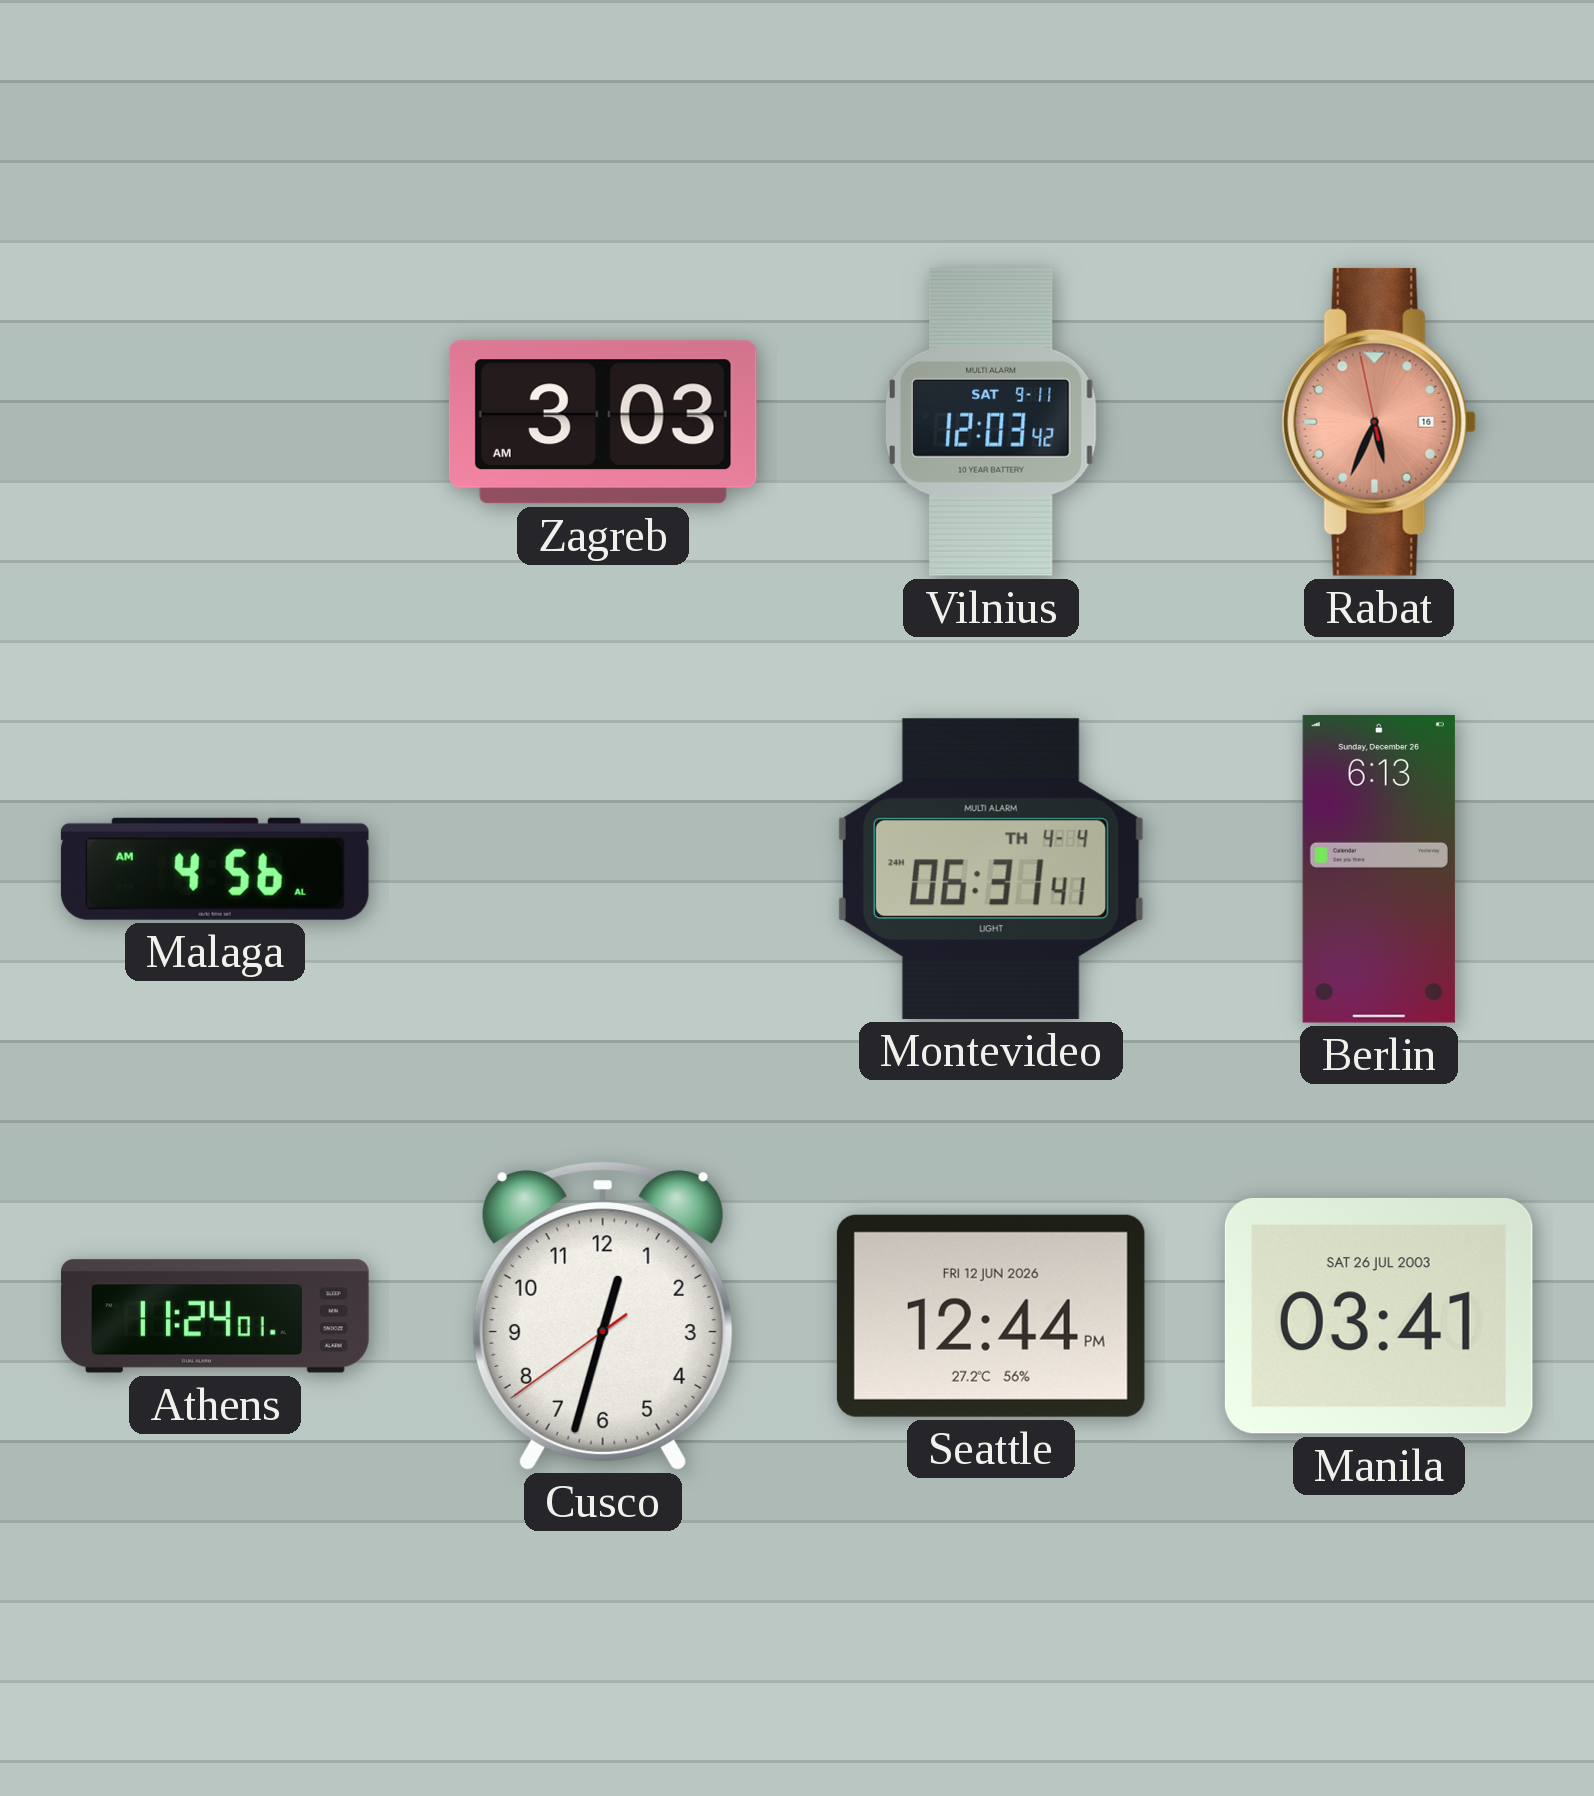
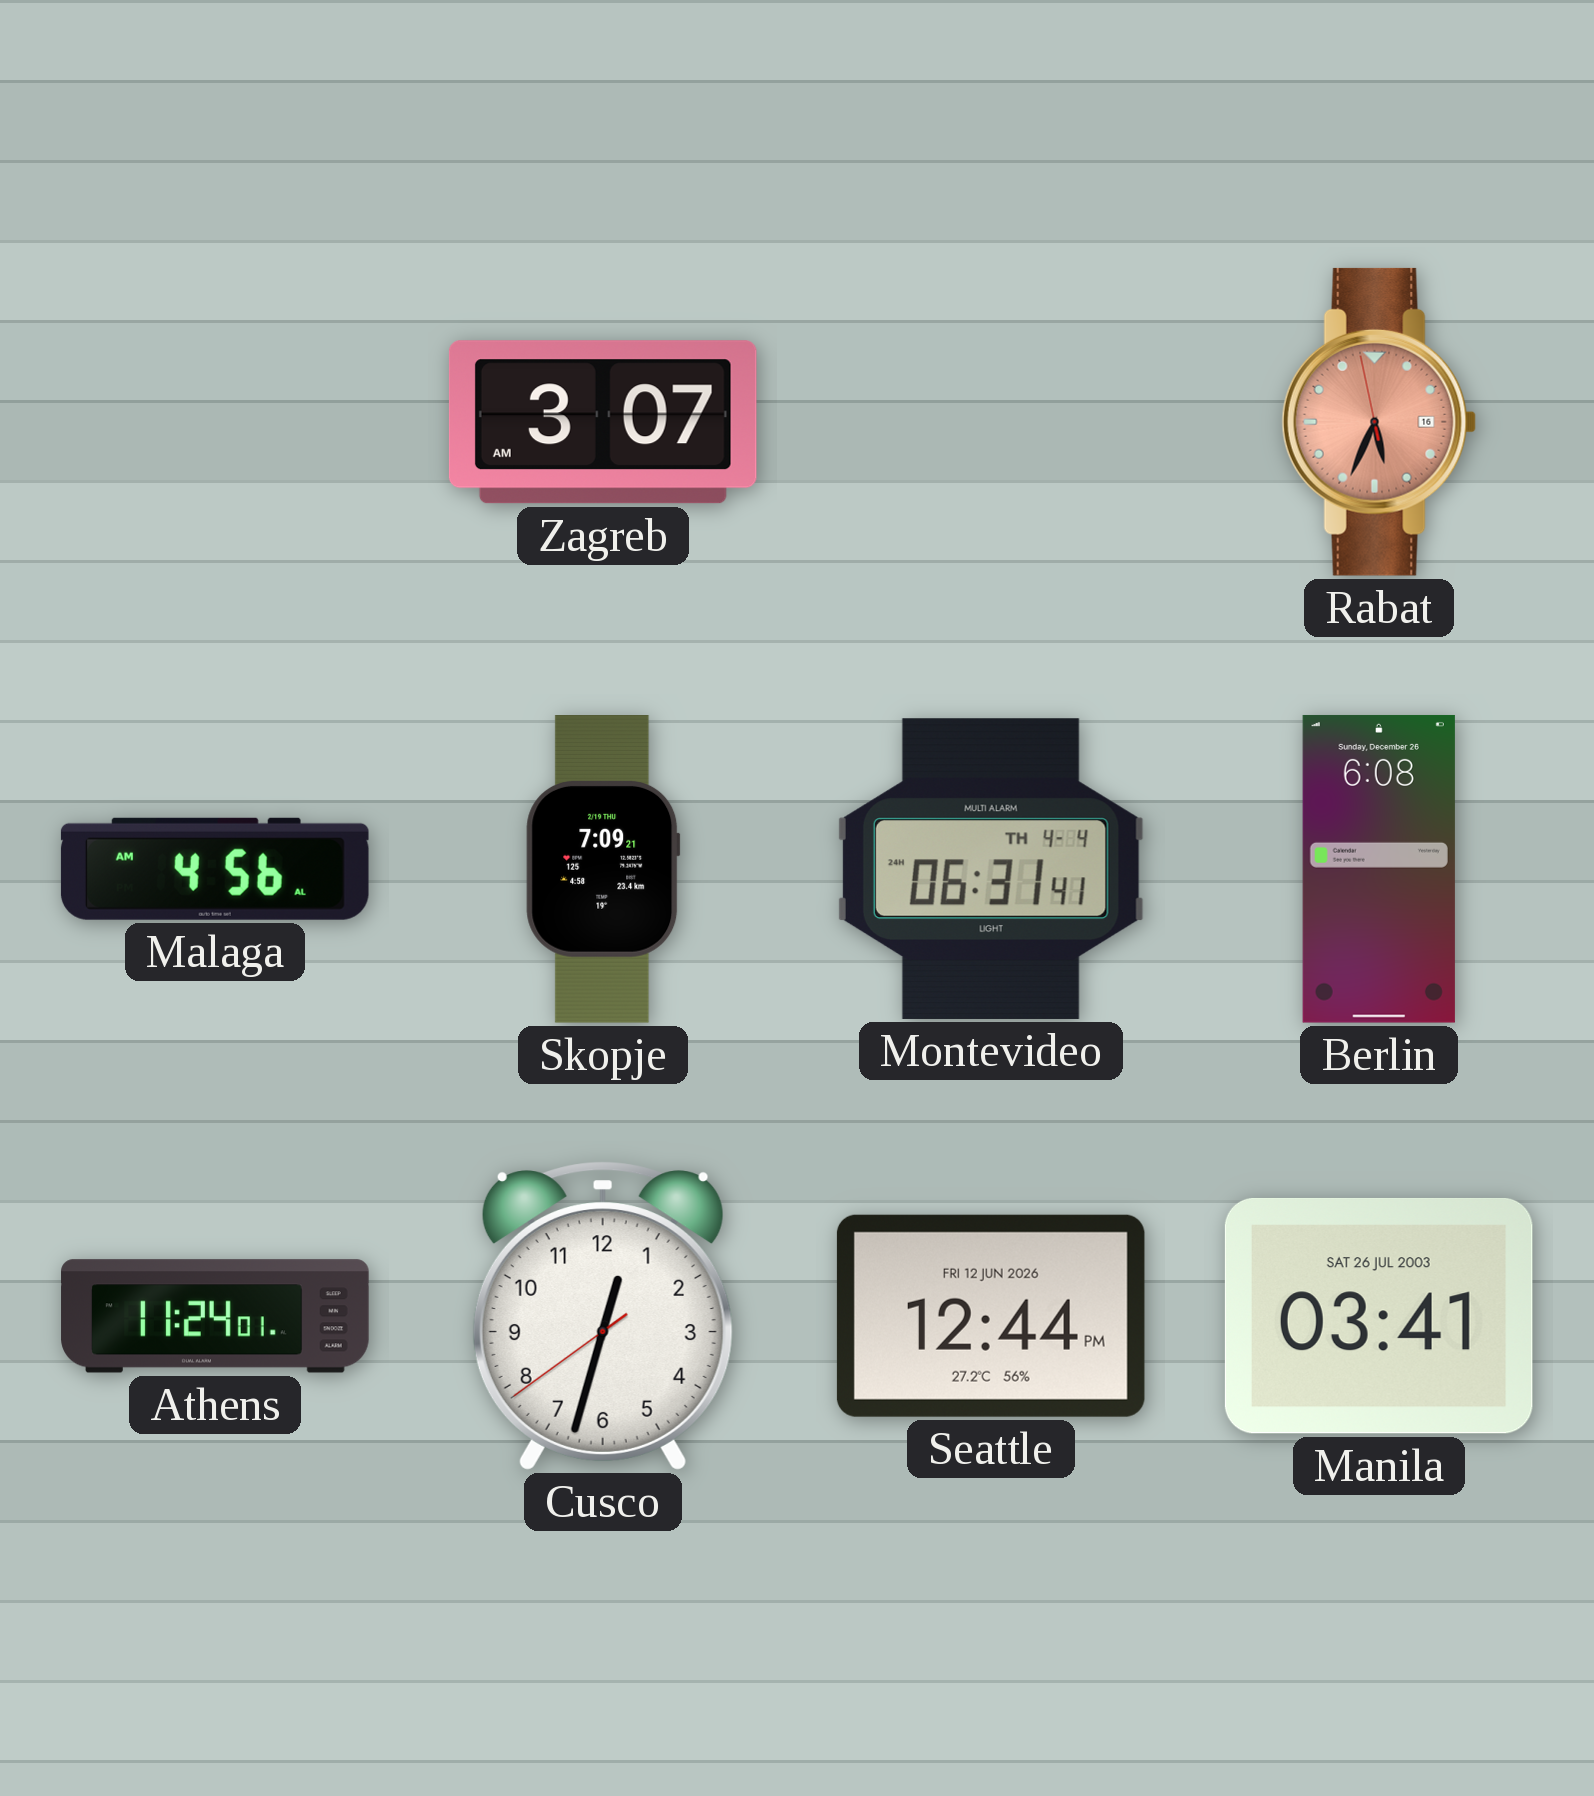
Zagreb: 3:03 -> 3:07
Vilnius: 12:03 -> none
Skopje: none -> 7:09
Berlin: 6:13 -> 6:08
